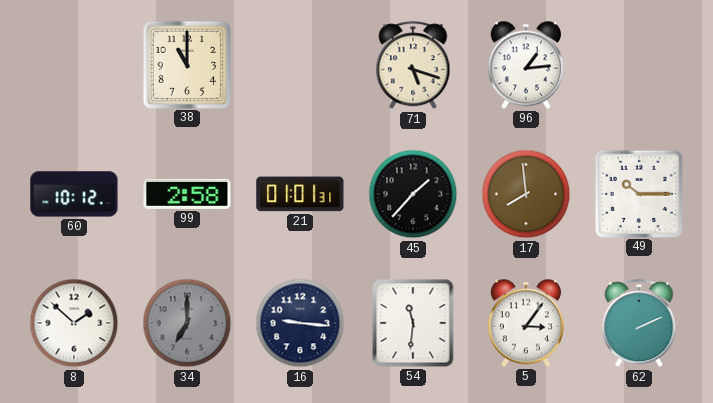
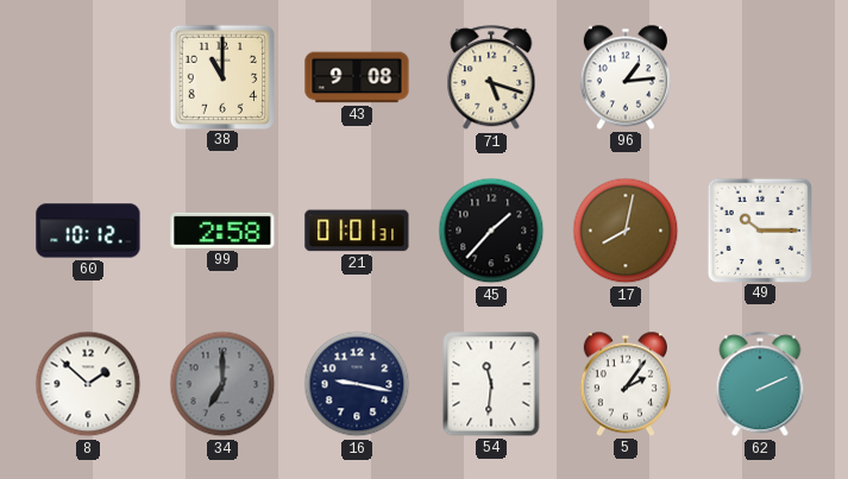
43: none -> 9:08
17: 7:59 -> 8:02
16: 9:16 -> 9:17
5: 3:06 -> 2:06
